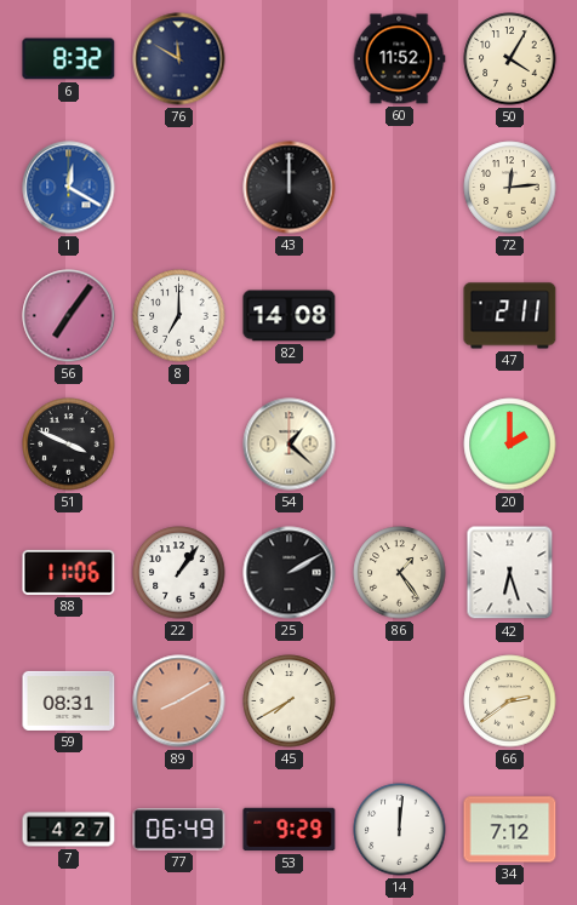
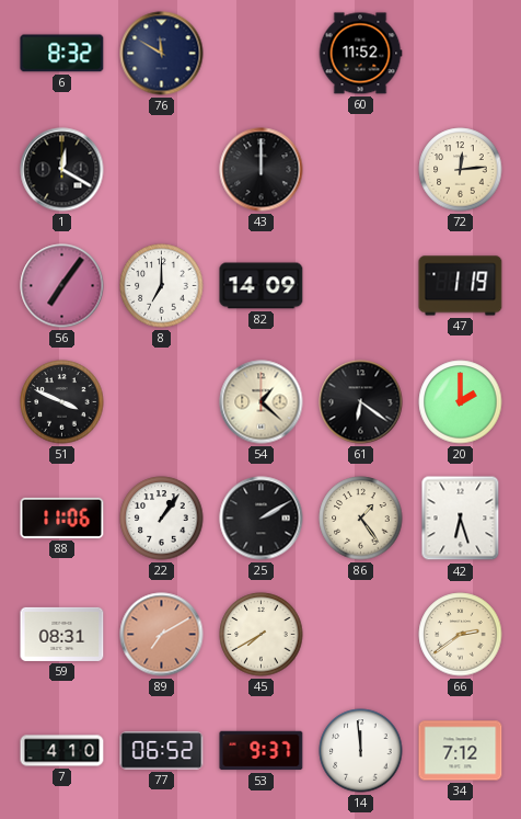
50: 4:05 -> none
1 dial: blue -> black
82: 14:08 -> 14:09
47: 2:11 -> 1:19
61: none -> 6:21
89: 8:10 -> 7:10
7: 4:27 -> 4:10
77: 06:49 -> 06:52
53: 9:29 -> 9:37
14: 12:01 -> 11:59
